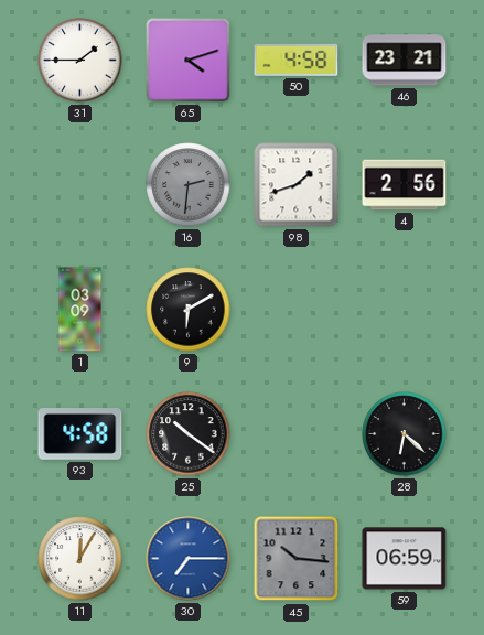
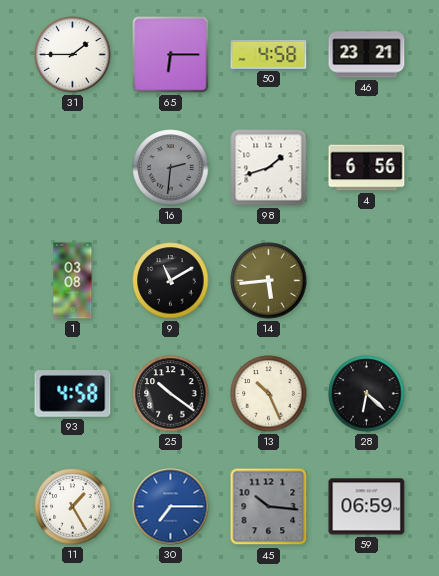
65: 4:12 -> 6:15
4: 2:56 -> 6:56
1: 03:09 -> 03:08
9: 6:10 -> 11:10
14: none -> 5:44
13: none -> 10:26
11: 12:05 -> 1:25
